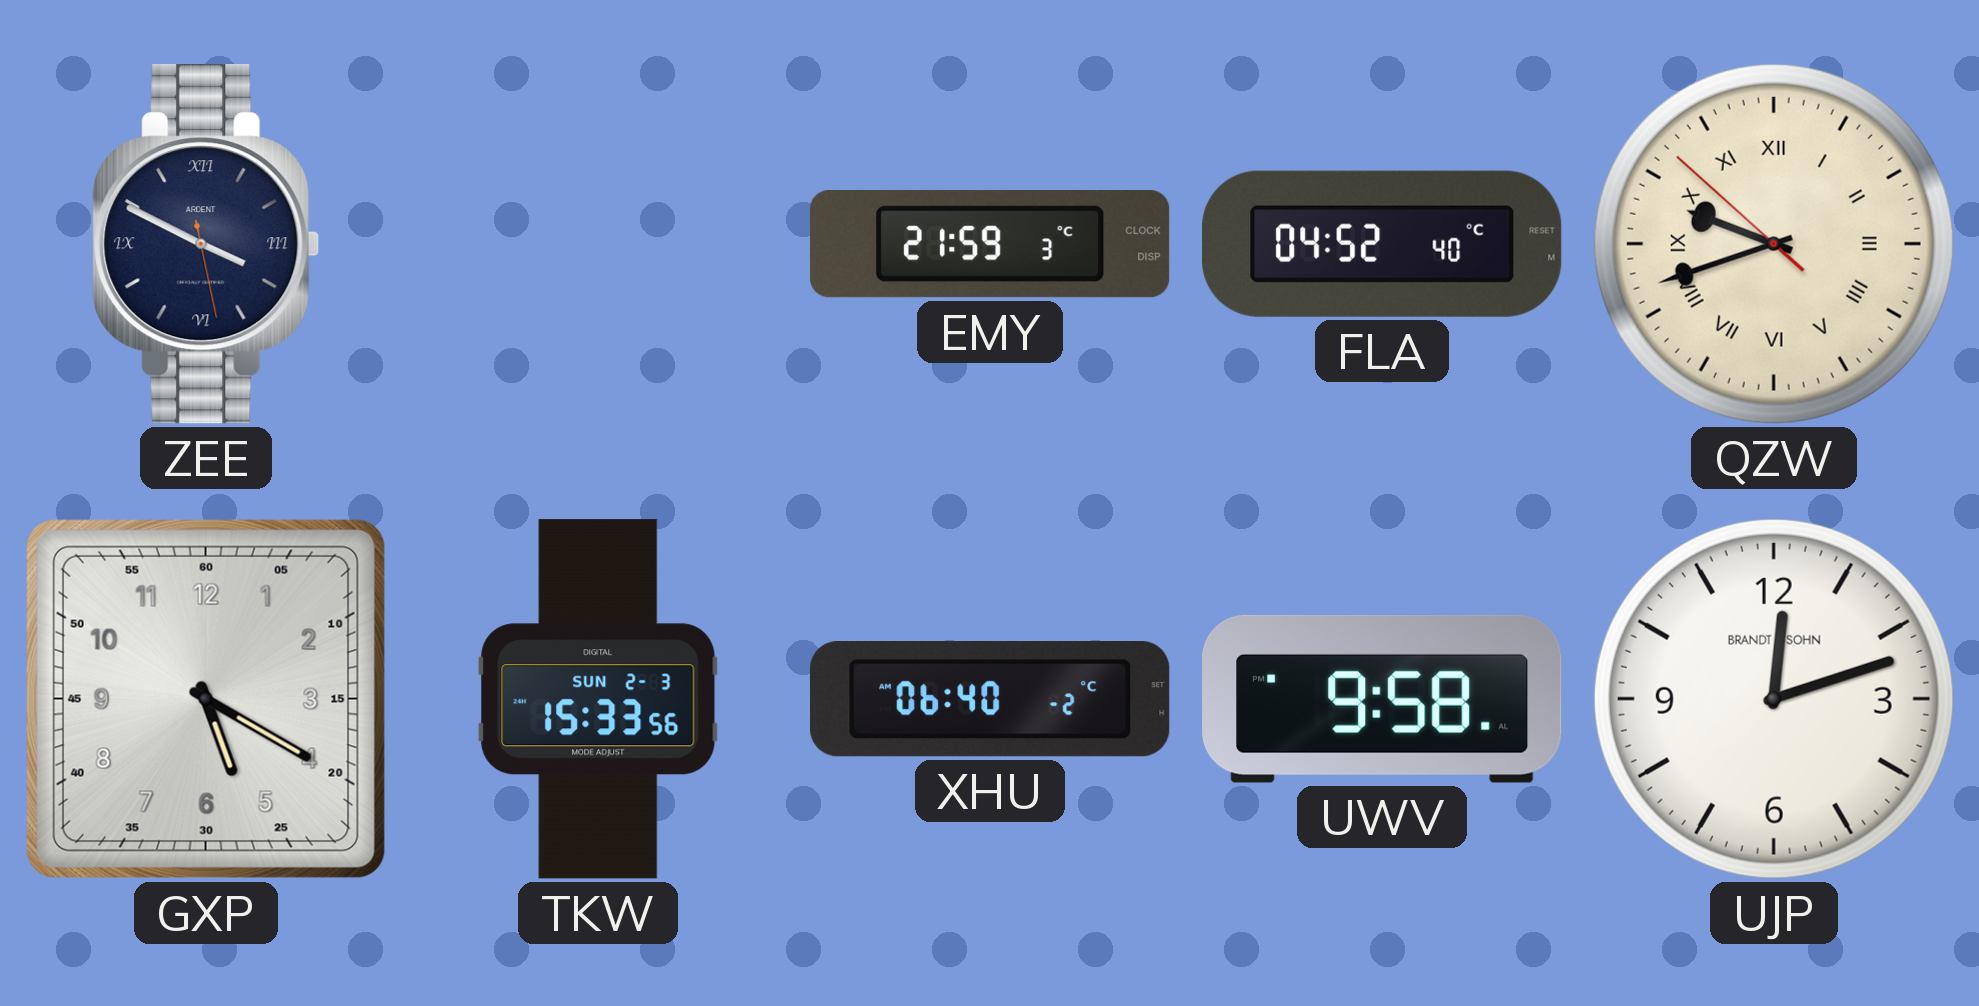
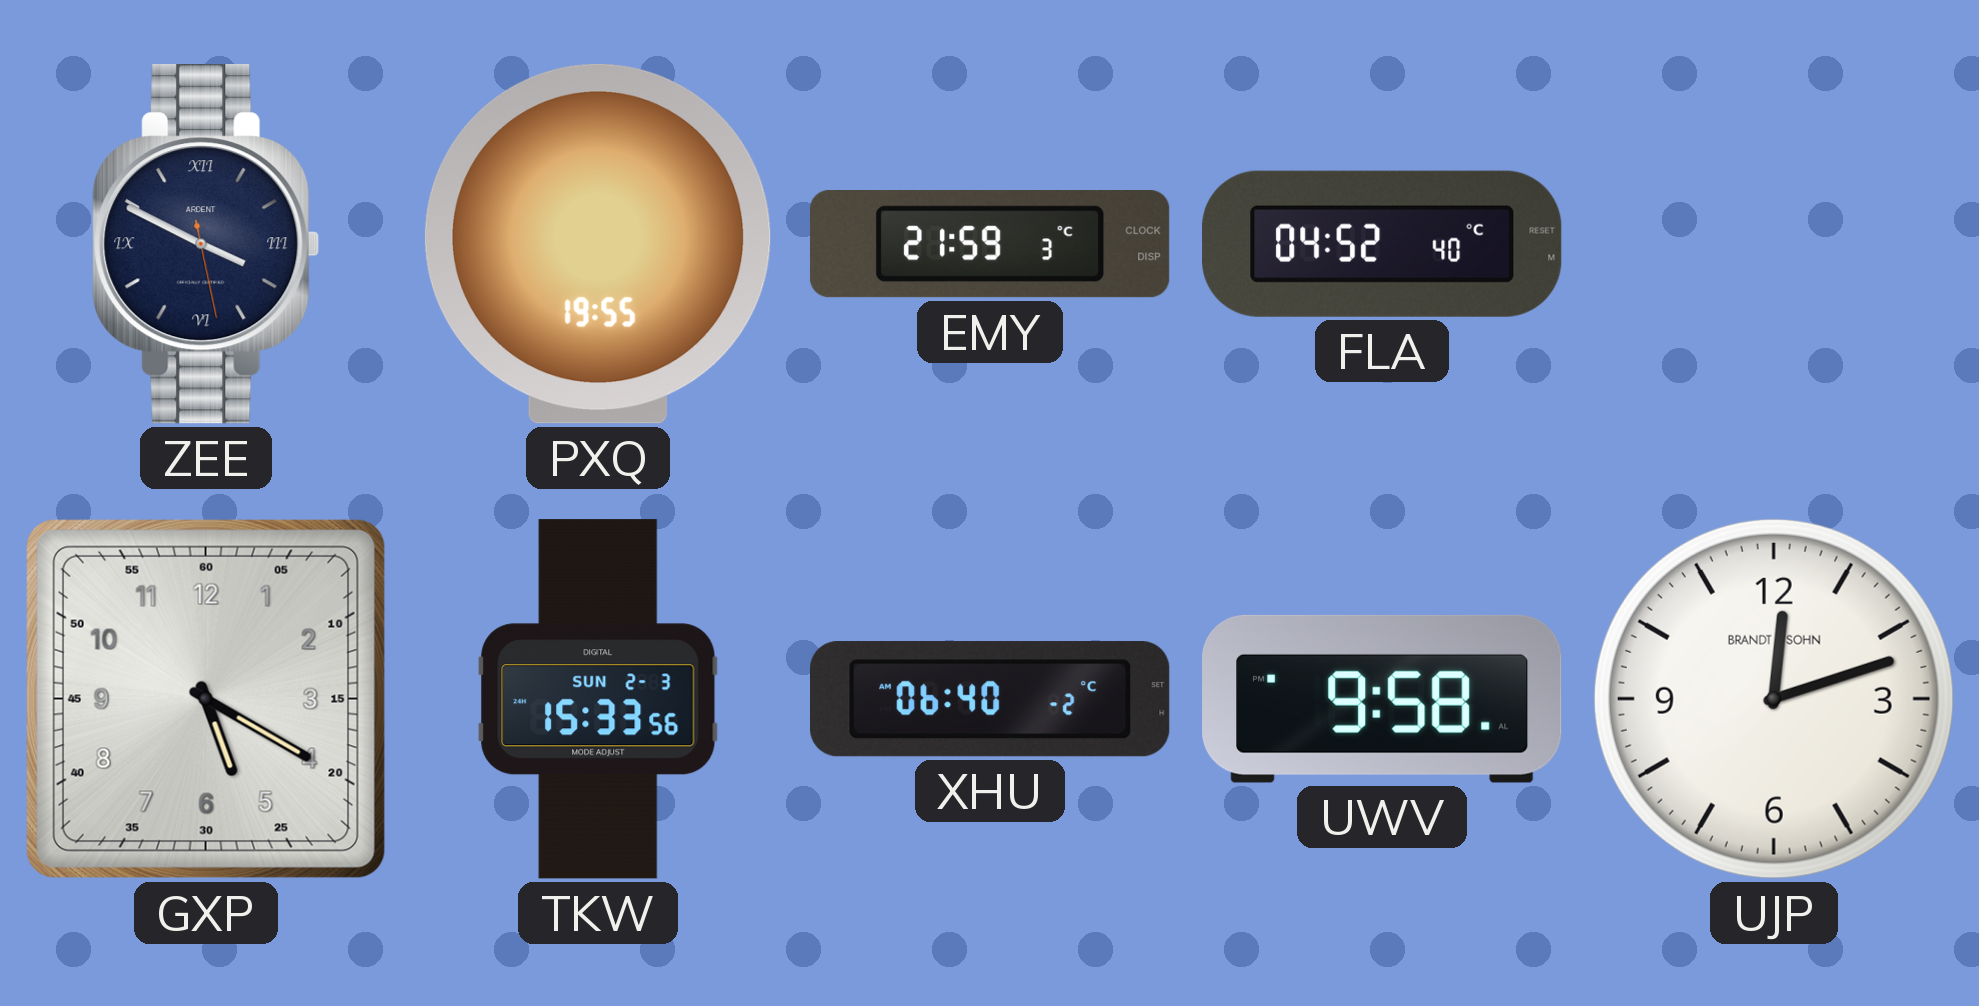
PXQ: none -> 19:55
QZW: 9:41 -> none
